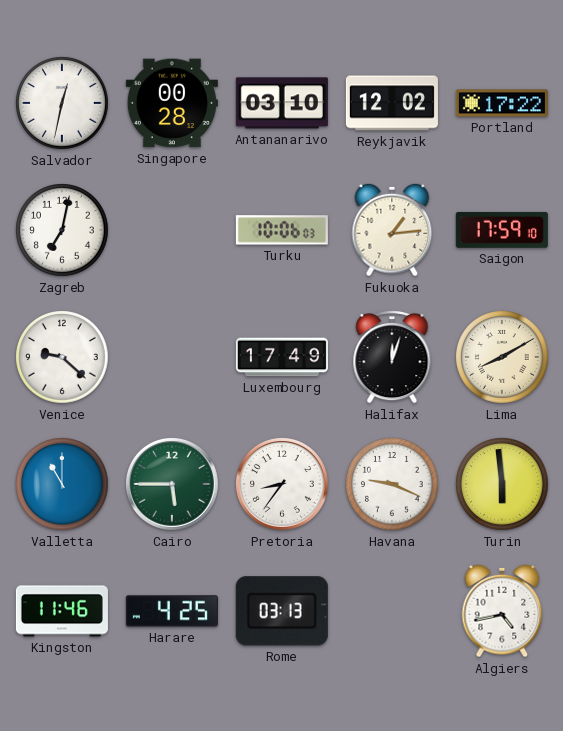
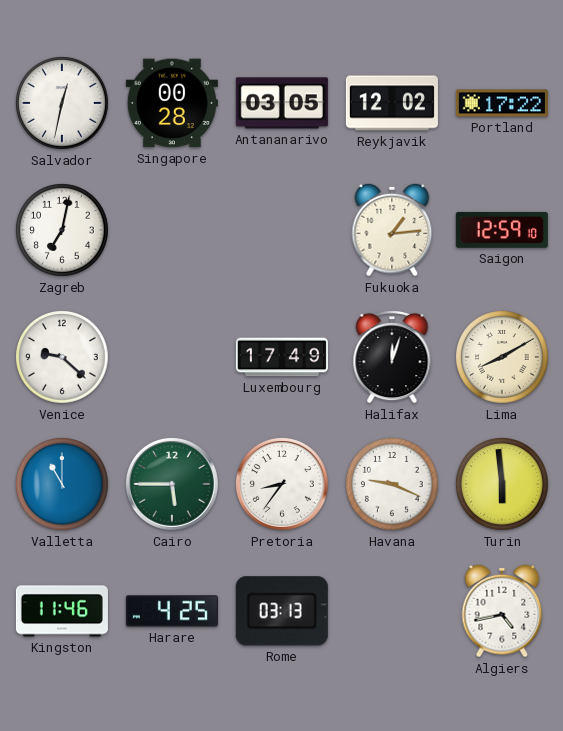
Antananarivo: 03:10 -> 03:05
Turku: 10:06 -> none
Saigon: 17:59 -> 12:59
